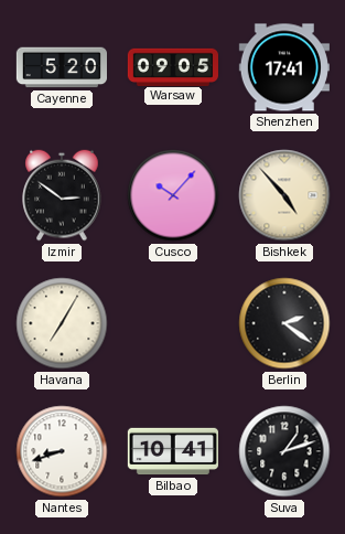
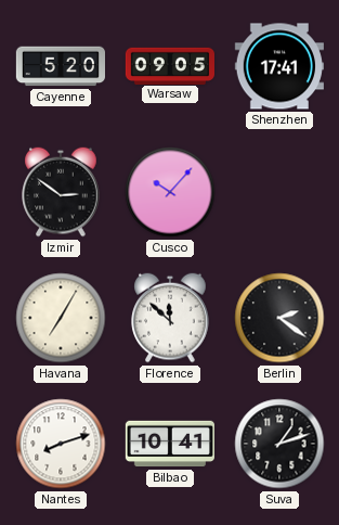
Bishkek: 4:53 -> none
Florence: none -> 11:52
Nantes: 8:42 -> 8:12
